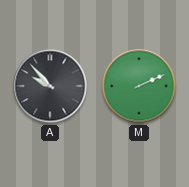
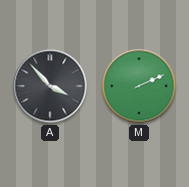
A: 9:53 -> 3:53
